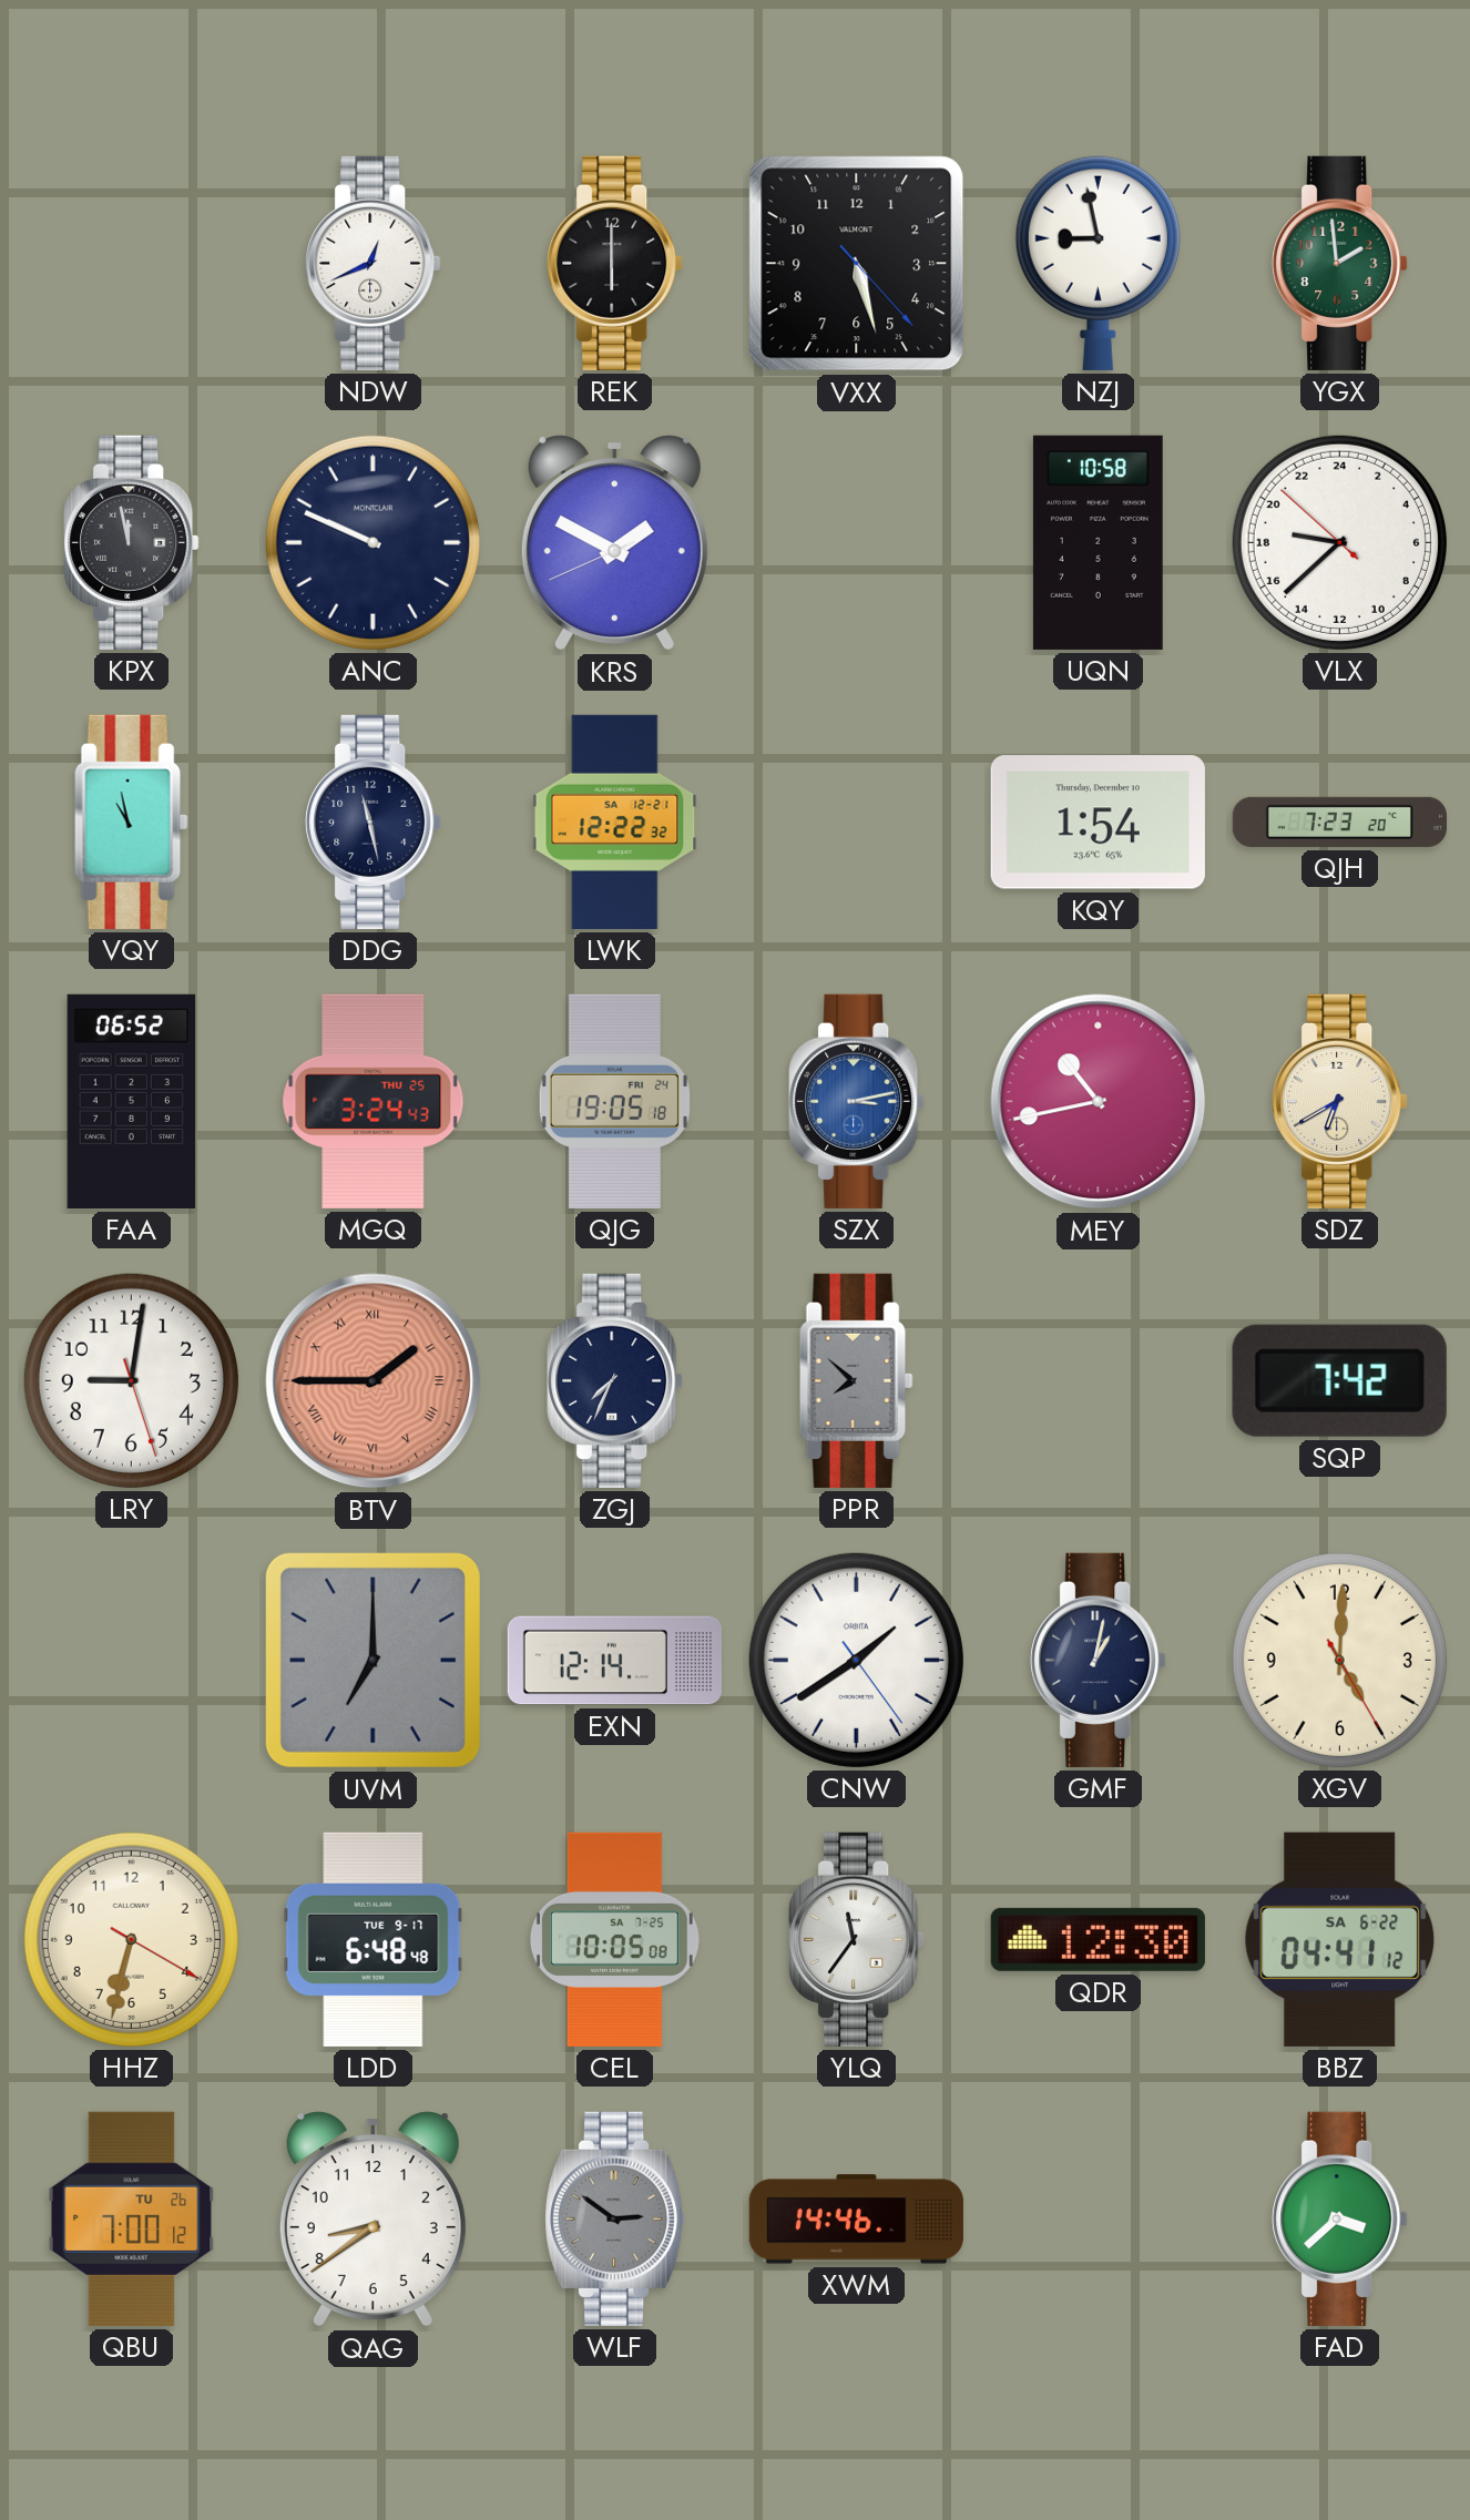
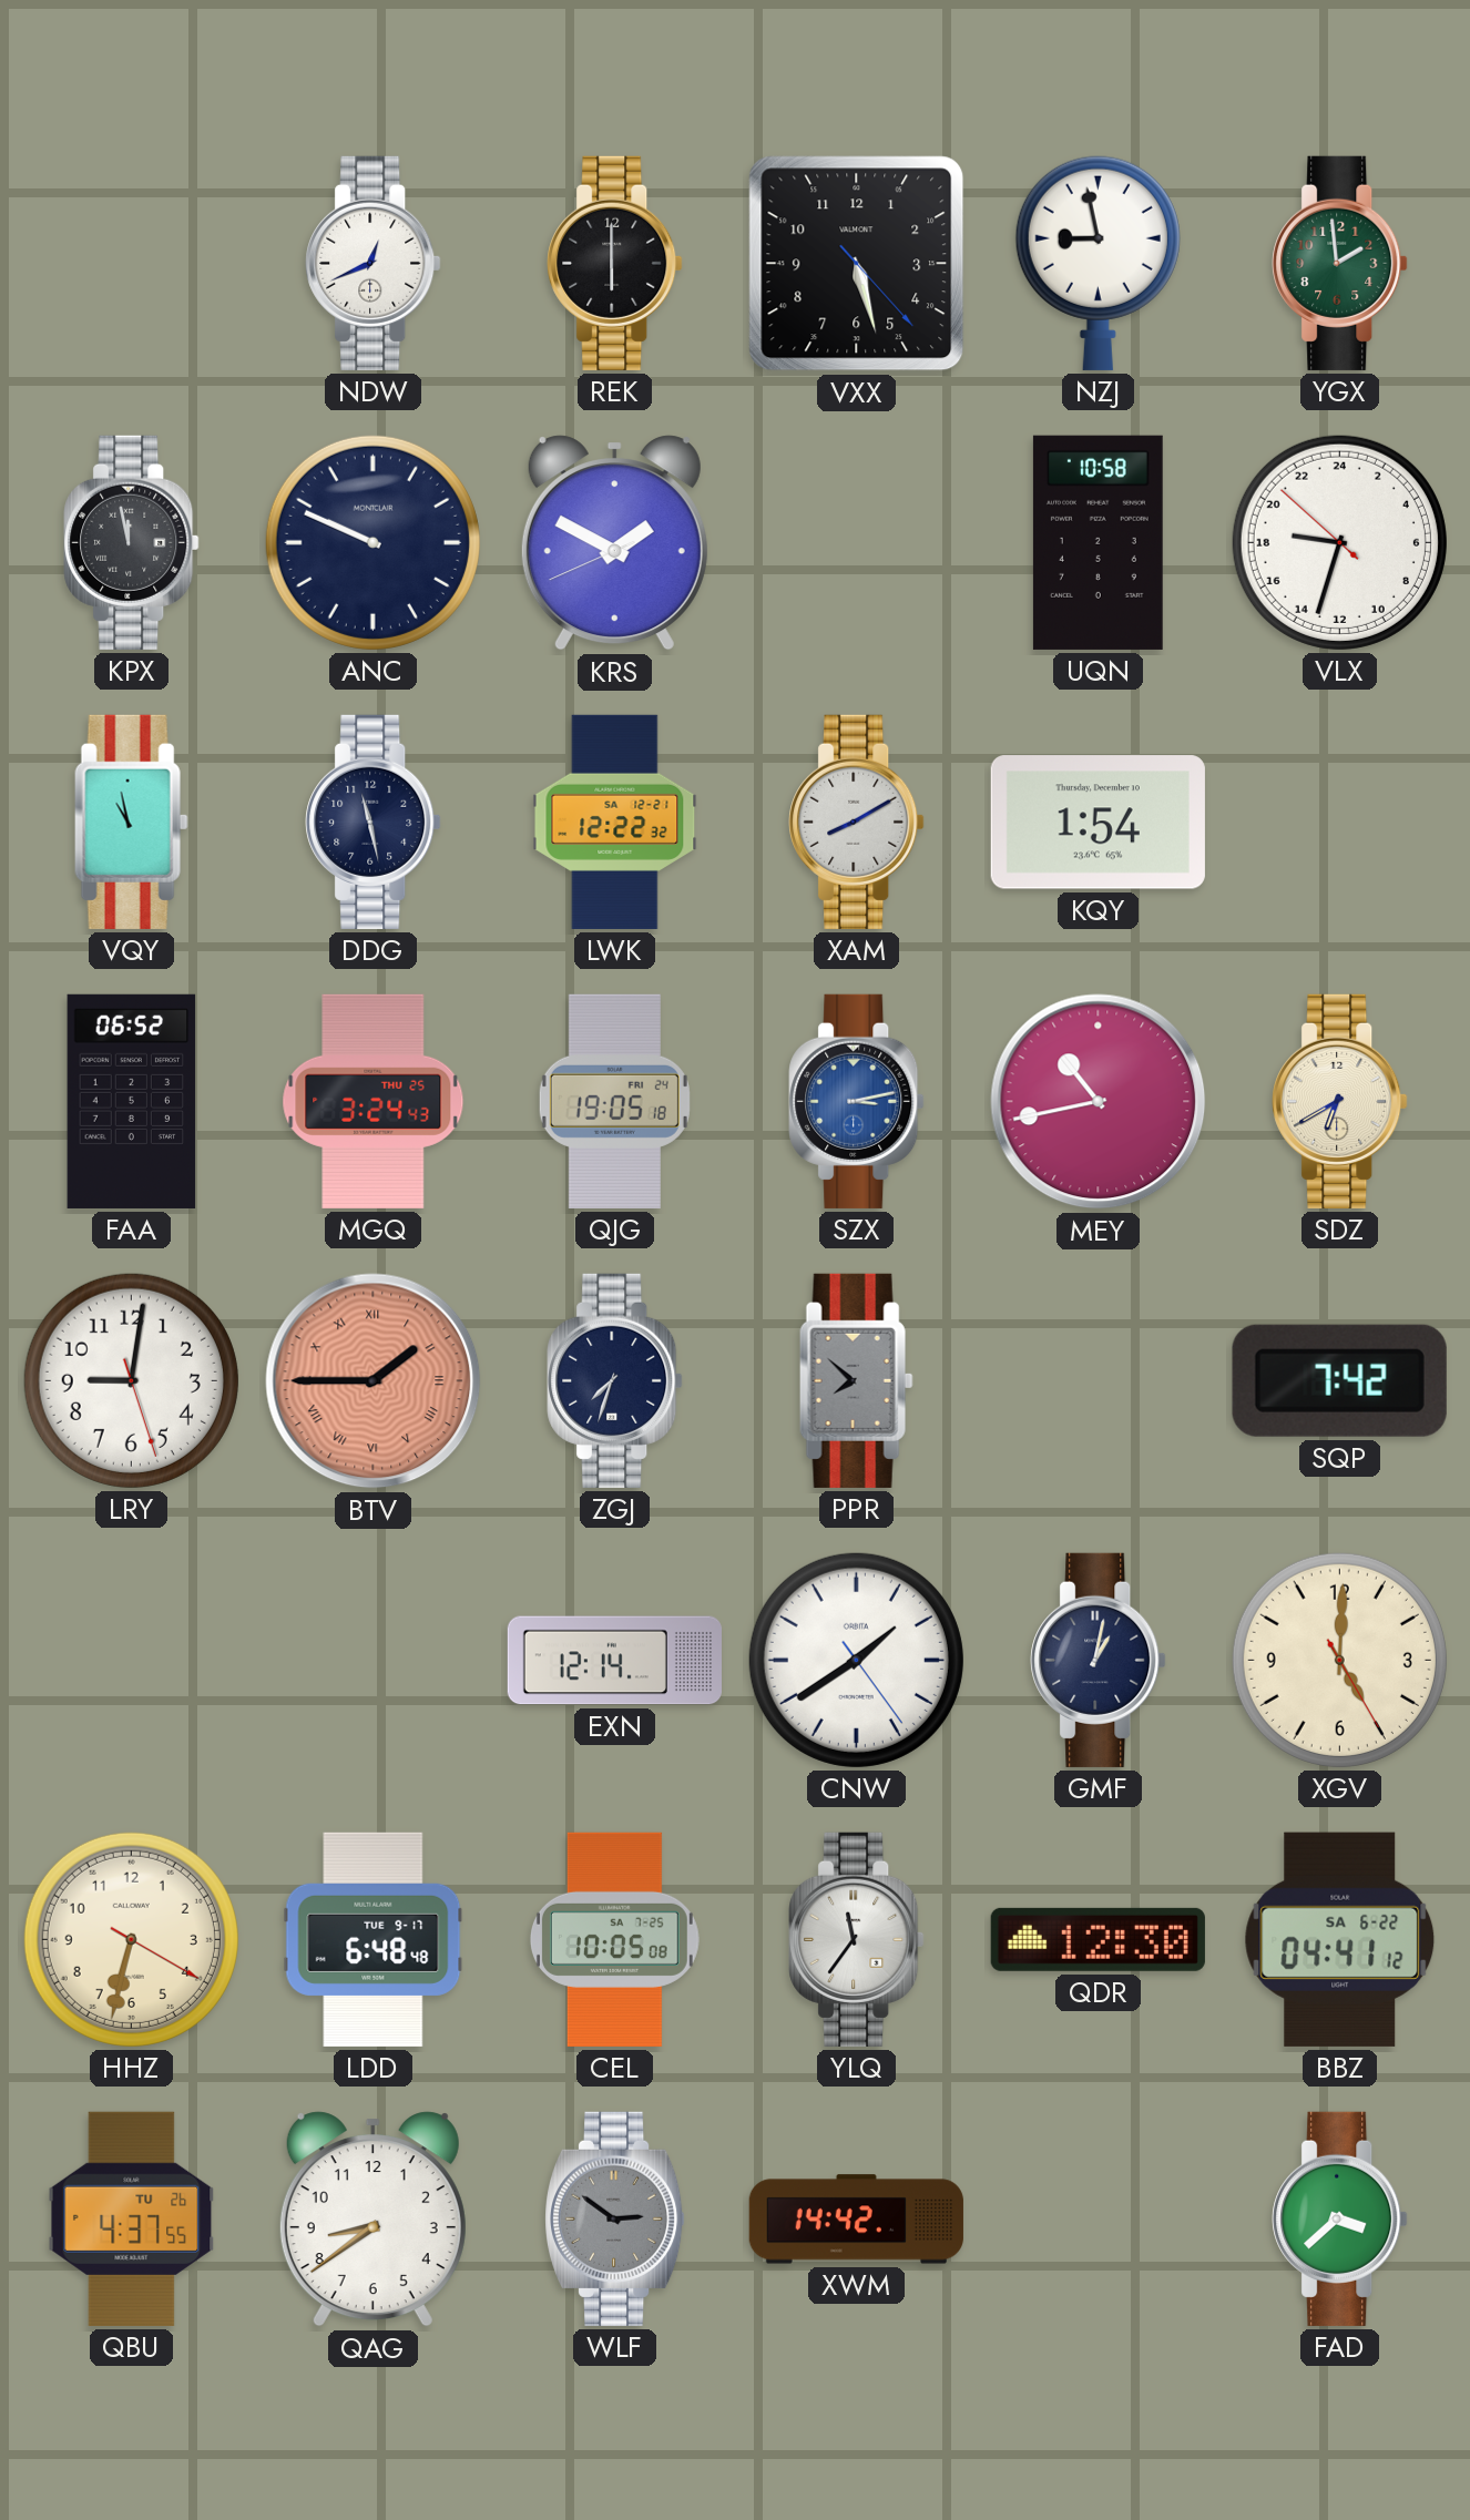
VLX: 18:37 -> 18:32
XAM: none -> 8:10
QJH: 7:23 -> none
ZGJ: 7:34 -> 7:33
UVM: 7:00 -> none
QBU: 7:00 -> 4:37
XWM: 14:46 -> 14:42
